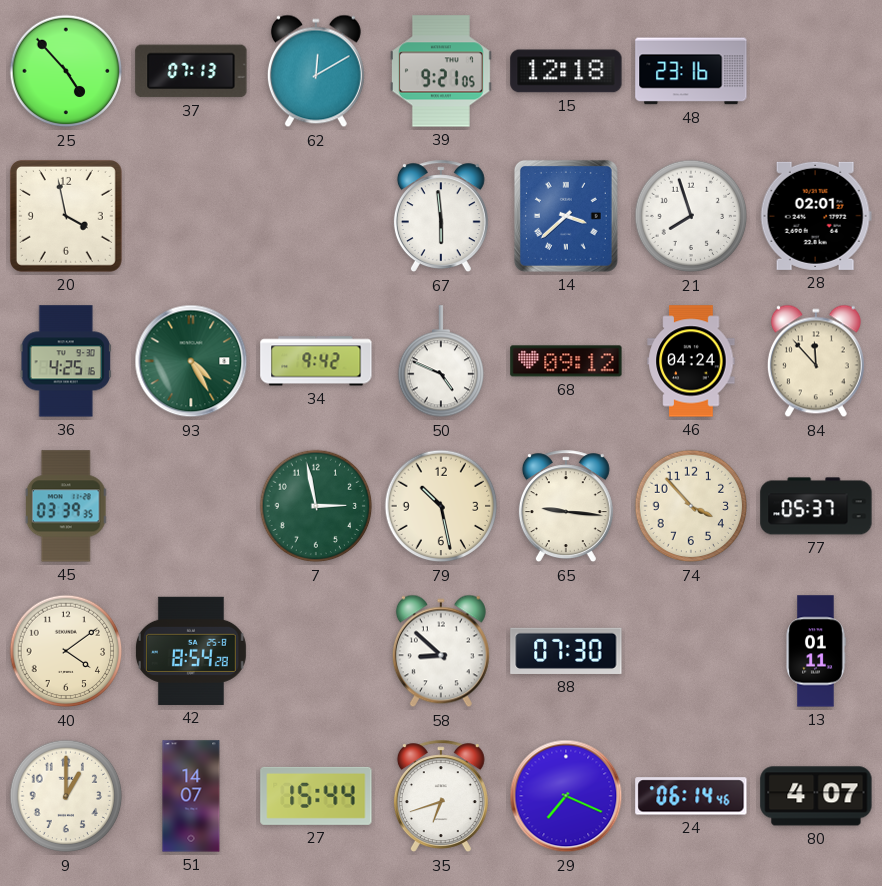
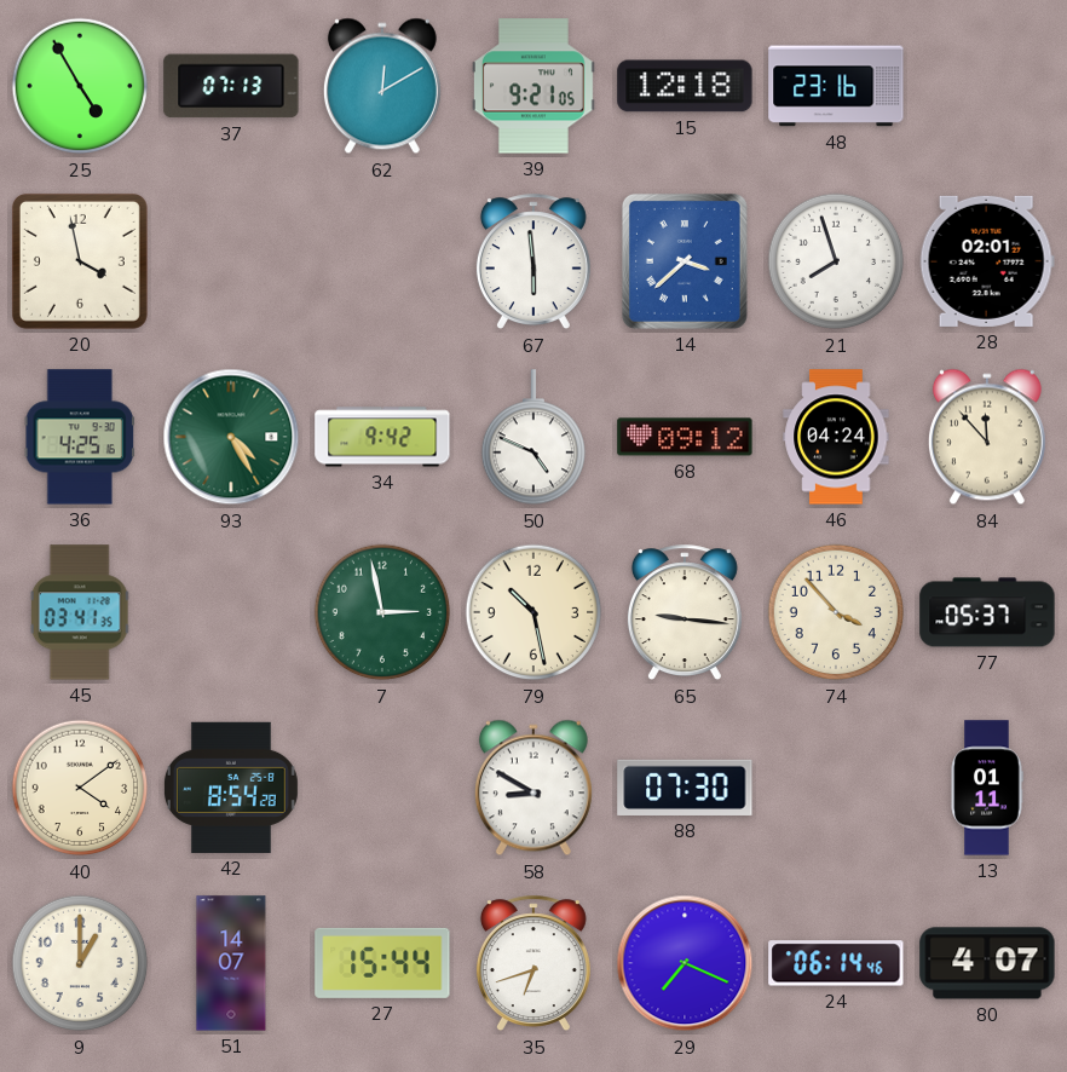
25: 4:53 -> 4:55
45: 03:39 -> 03:41
58: 8:52 -> 8:50
